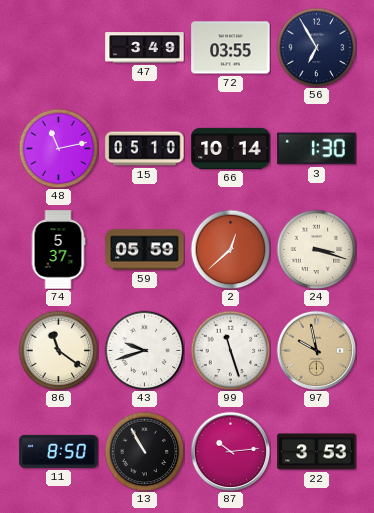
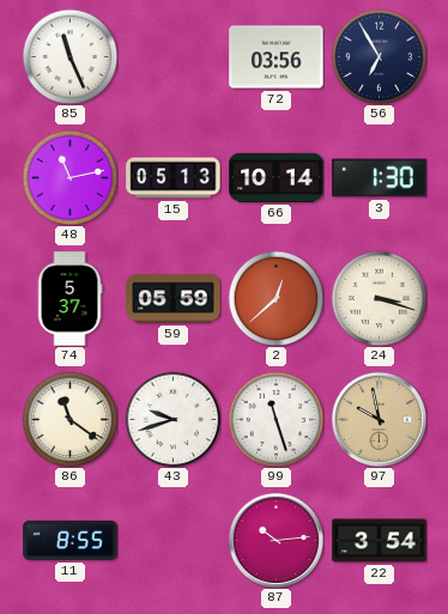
85: none -> 11:26
47: 3:49 -> none
72: 03:55 -> 03:56
15: 05:10 -> 05:13
11: 8:50 -> 8:55
13: 10:55 -> none
22: 3:53 -> 3:54
